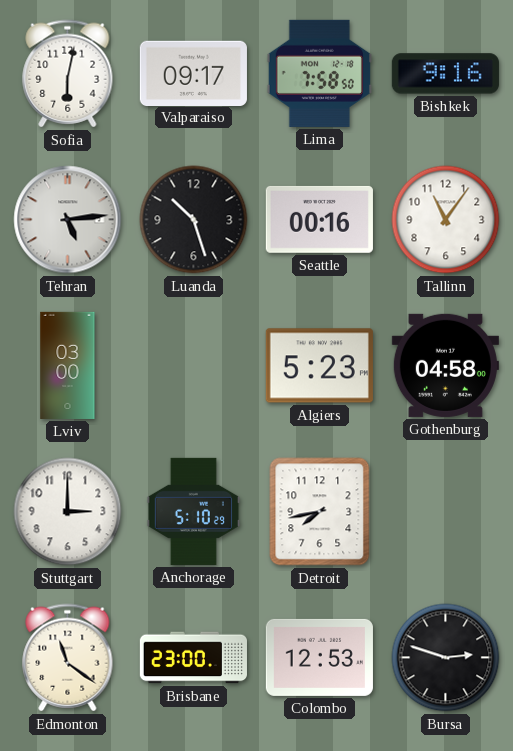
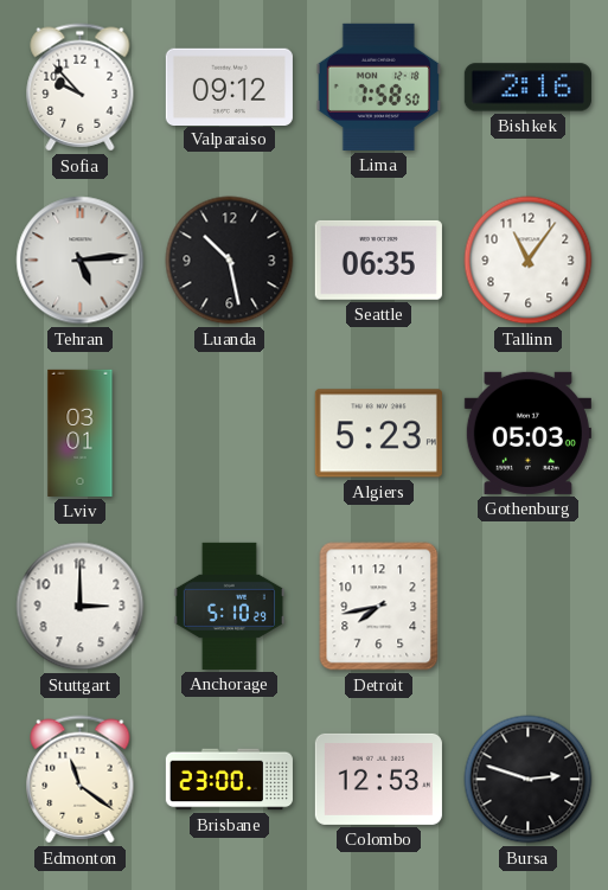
Sofia: 6:02 -> 9:53
Valparaiso: 09:17 -> 09:12
Bishkek: 9:16 -> 2:16
Luanda: 10:27 -> 10:28
Seattle: 00:16 -> 06:35
Lviv: 03:00 -> 03:01
Gothenburg: 04:58 -> 05:03
